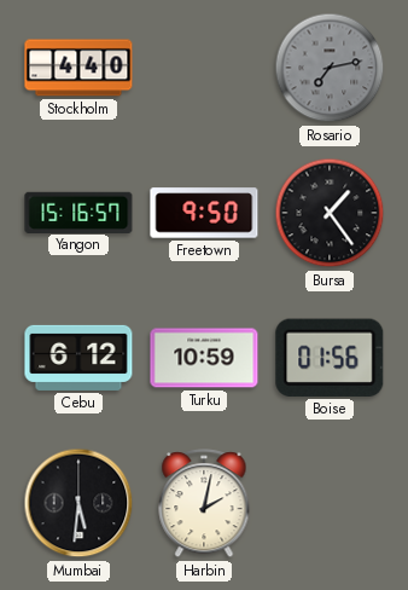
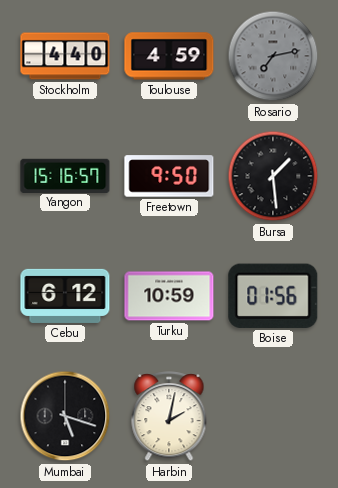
Toulouse: none -> 4:59
Bursa: 1:24 -> 1:29
Mumbai: 5:31 -> 5:18
